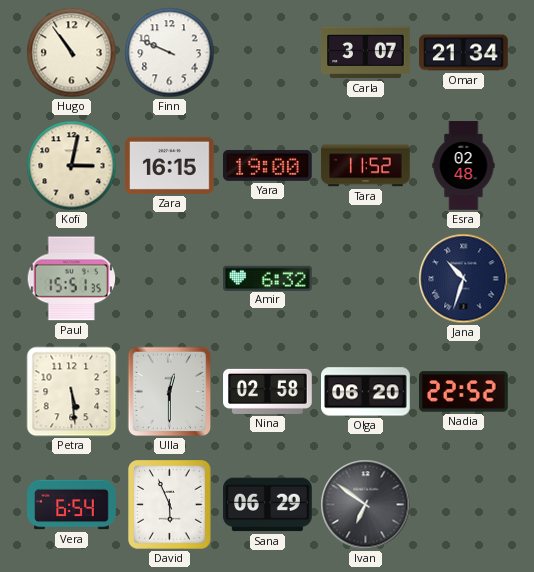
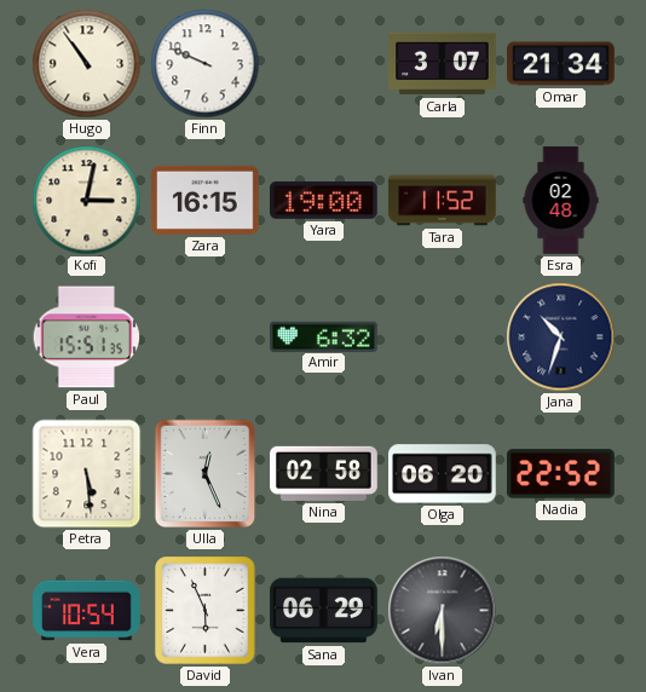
Ulla: 12:30 -> 12:26
Vera: 6:54 -> 10:54
Ivan: 6:51 -> 6:30
